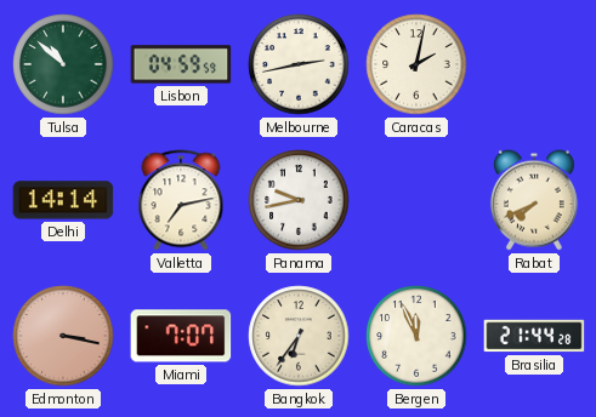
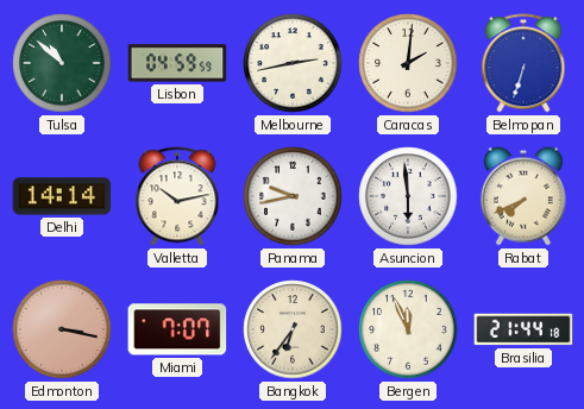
Caracas: 2:02 -> 2:01
Belmopan: none -> 6:33
Valletta: 7:13 -> 10:13
Asuncion: none -> 5:59
Brasilia: 21:44:28 -> 21:44:18
